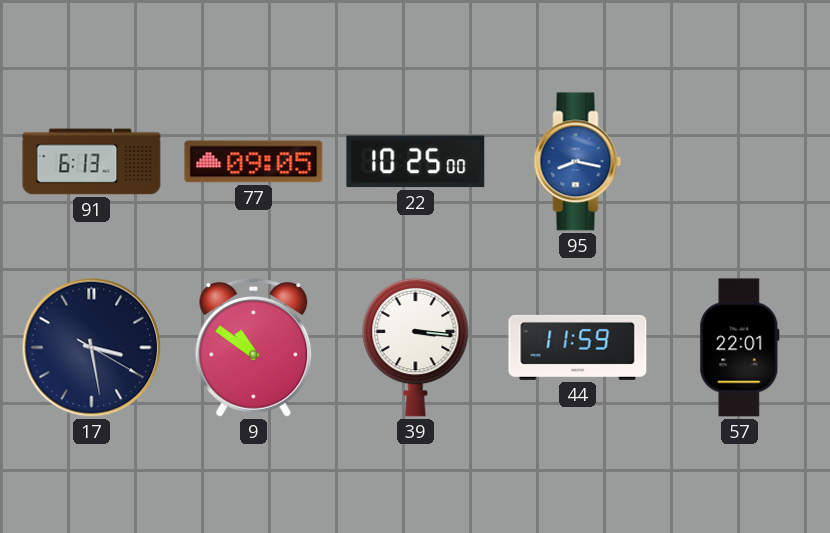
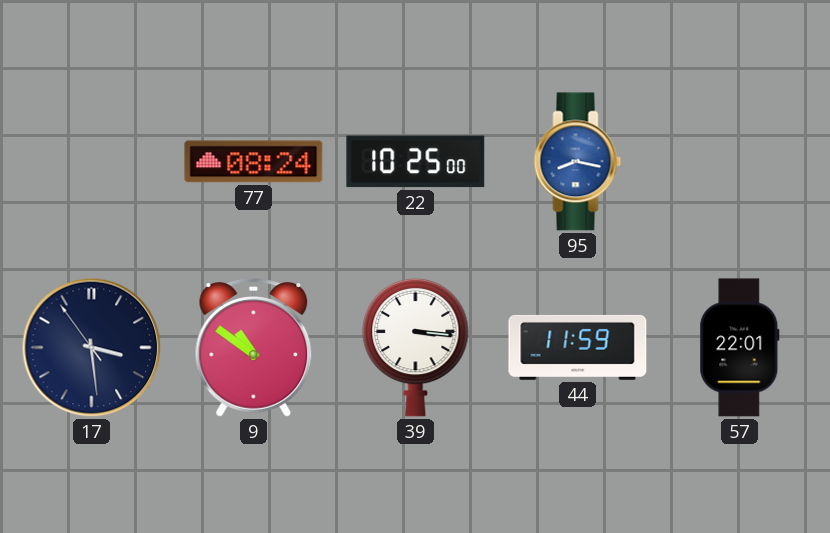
91: 6:13 -> none
77: 09:05 -> 08:24
17: 3:28:20 -> 3:28:54
